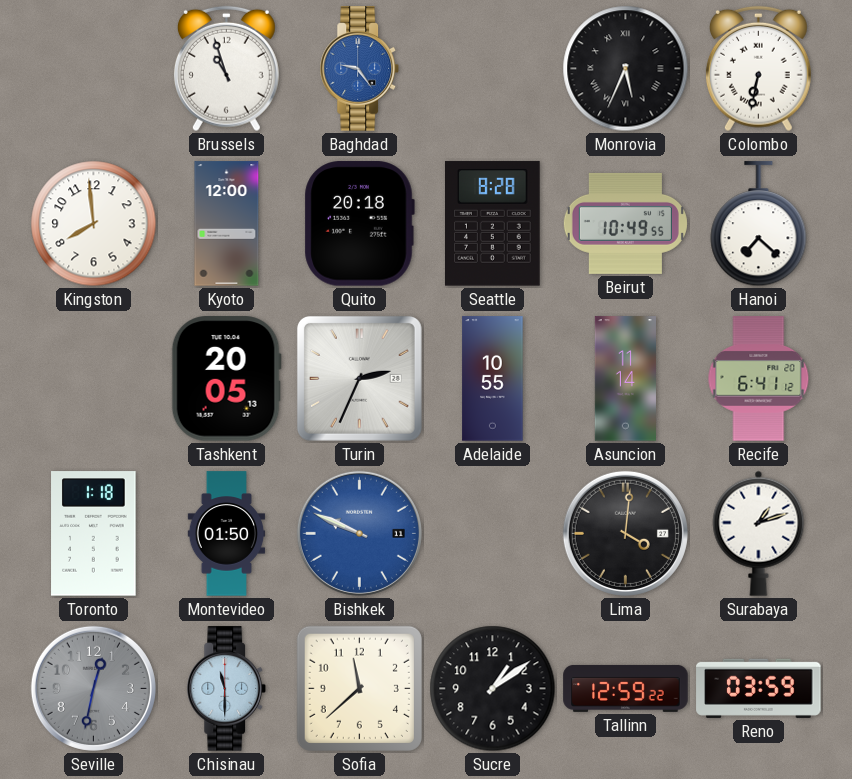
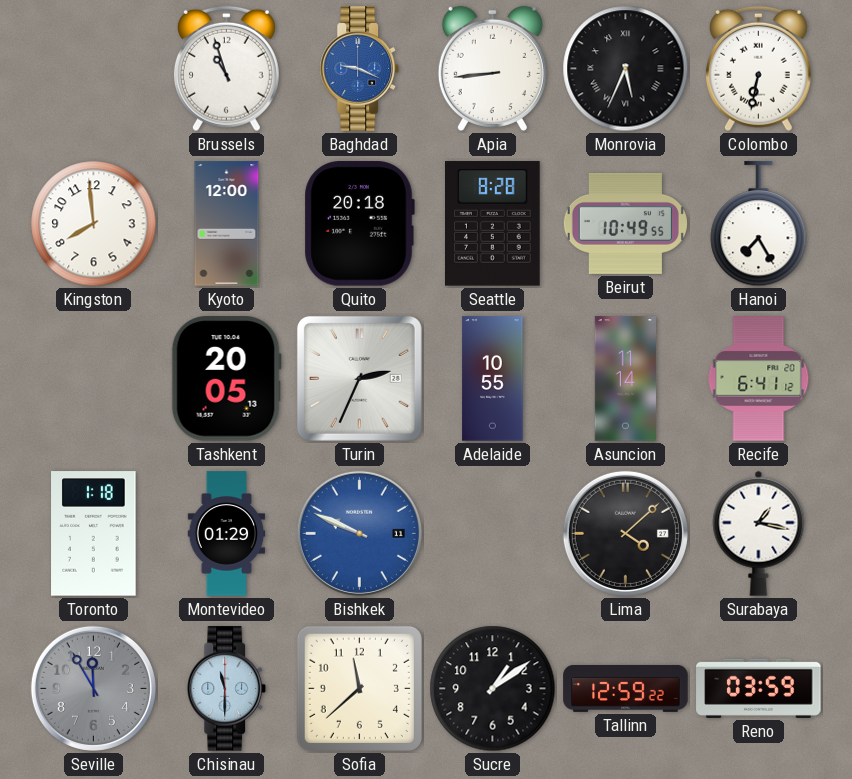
Baghdad: 9:24 -> 9:19
Apia: none -> 8:44
Hanoi: 7:22 -> 7:25
Montevideo: 01:50 -> 01:29
Lima: 4:01 -> 4:08
Surabaya: 1:12 -> 1:17
Seville: 12:32 -> 11:55
